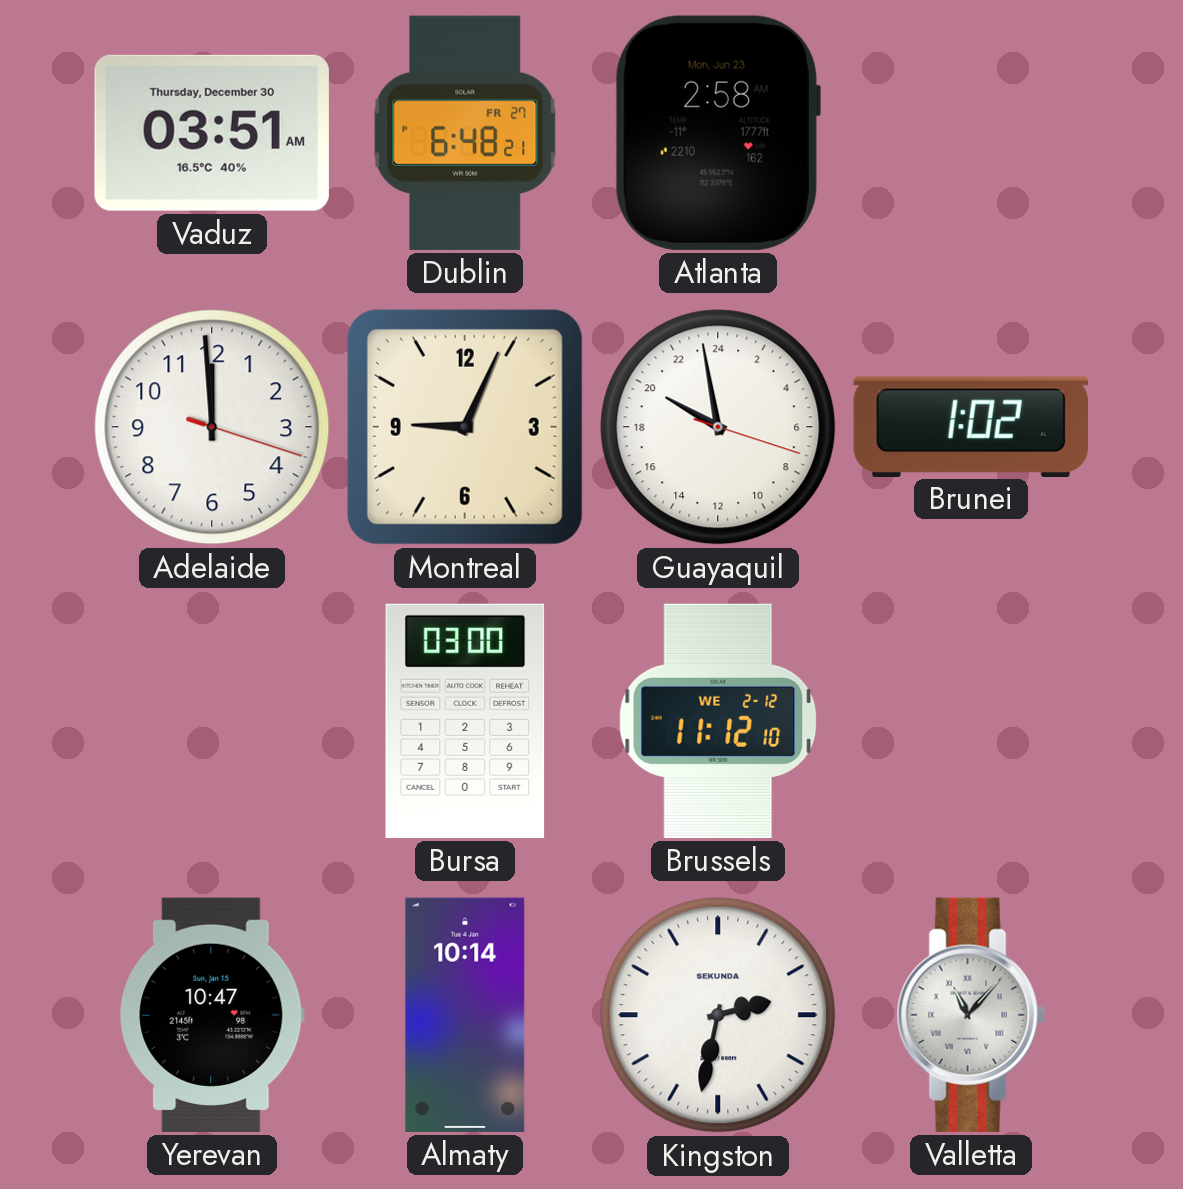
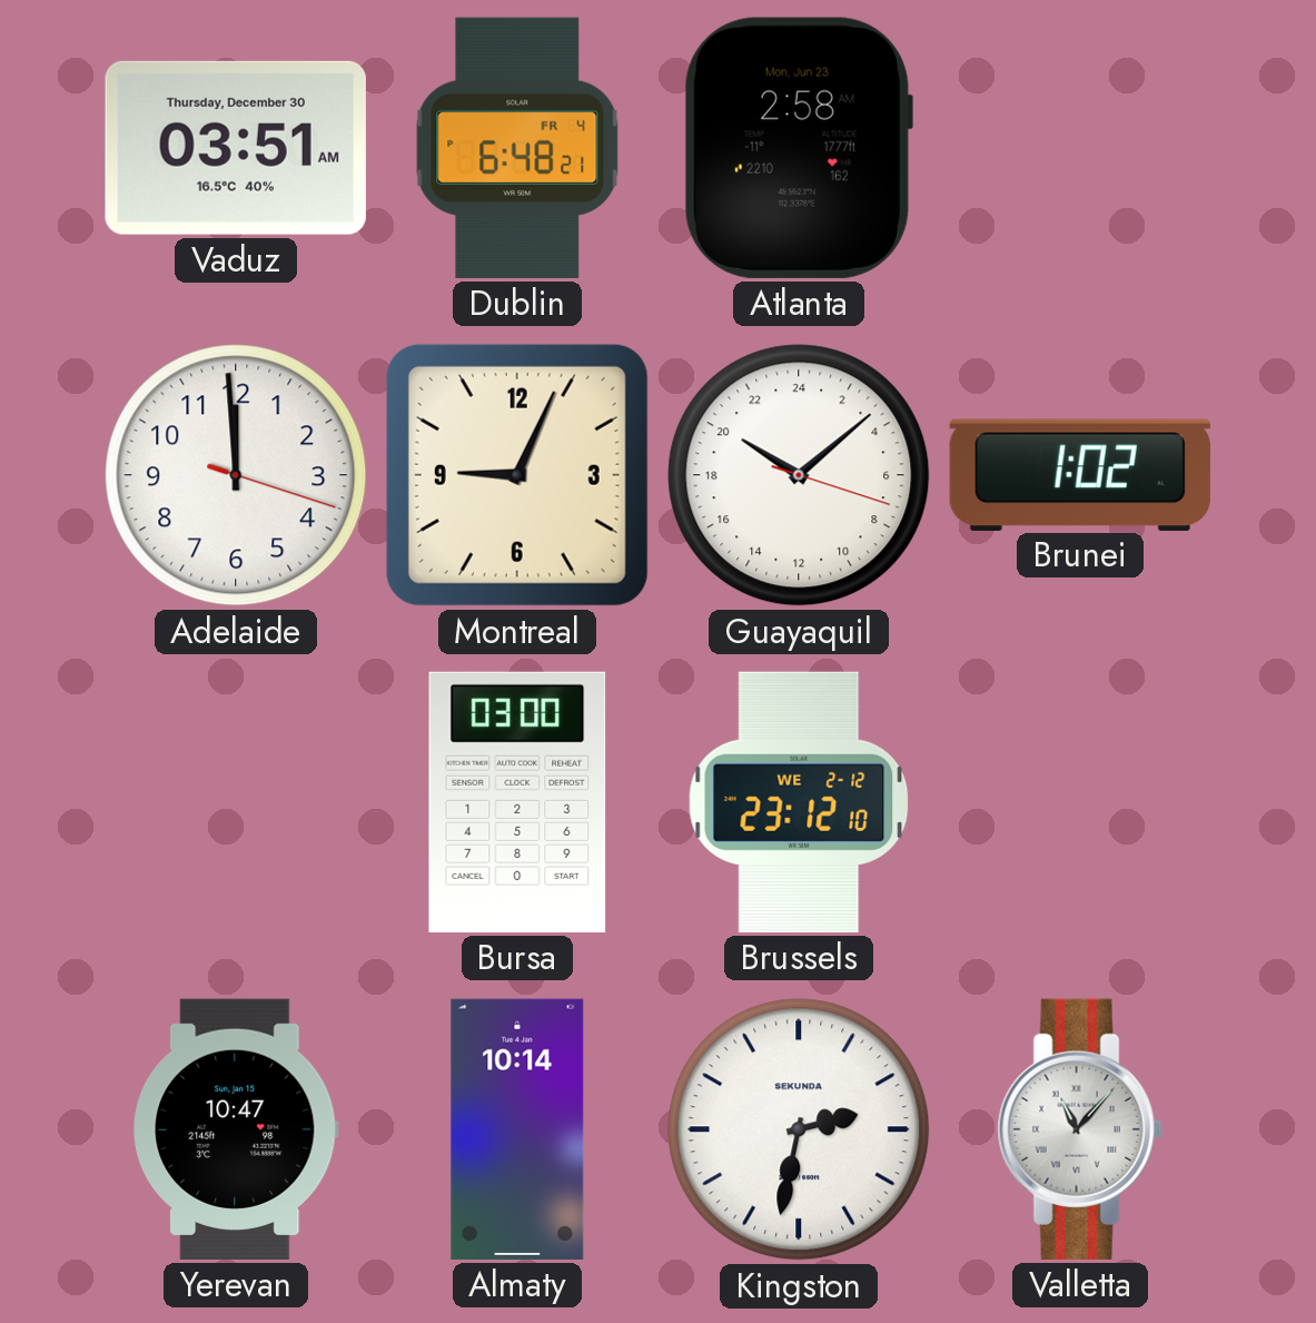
Dublin date: FR 27 -> FR 4
Guayaquil: 19:58 -> 20:08
Brussels: 11:12 -> 23:12
